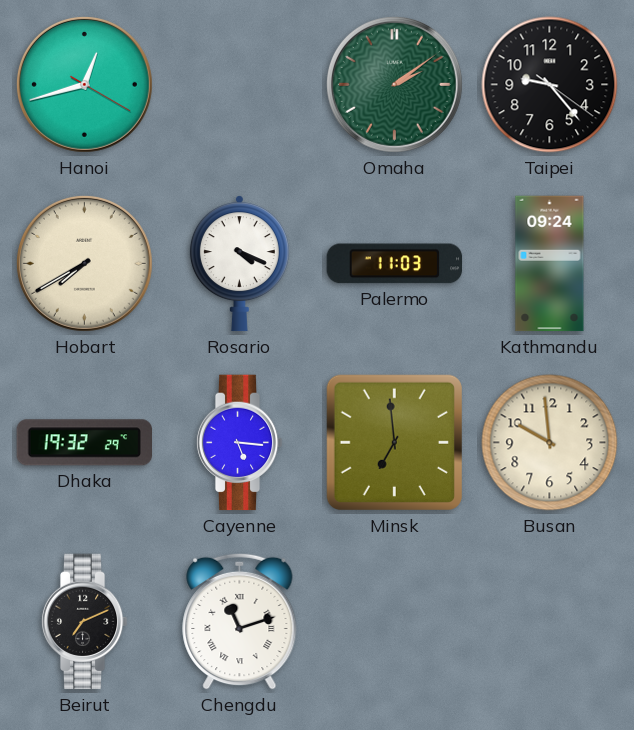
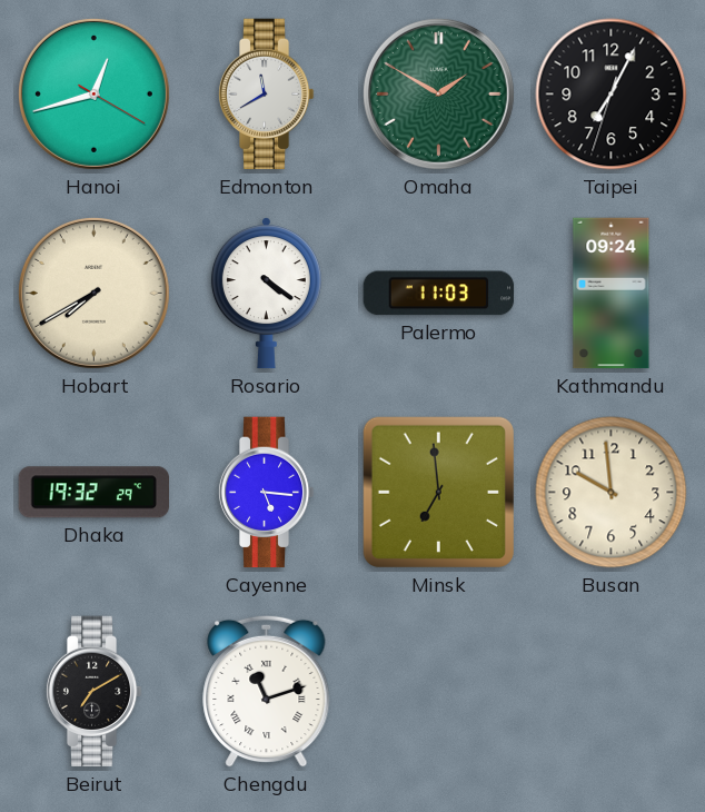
Edmonton: none -> 11:40
Omaha: 2:09 -> 1:50
Taipei: 9:23 -> 7:04
Rosario: 4:19 -> 4:21
Beirut: 7:11 -> 7:10
